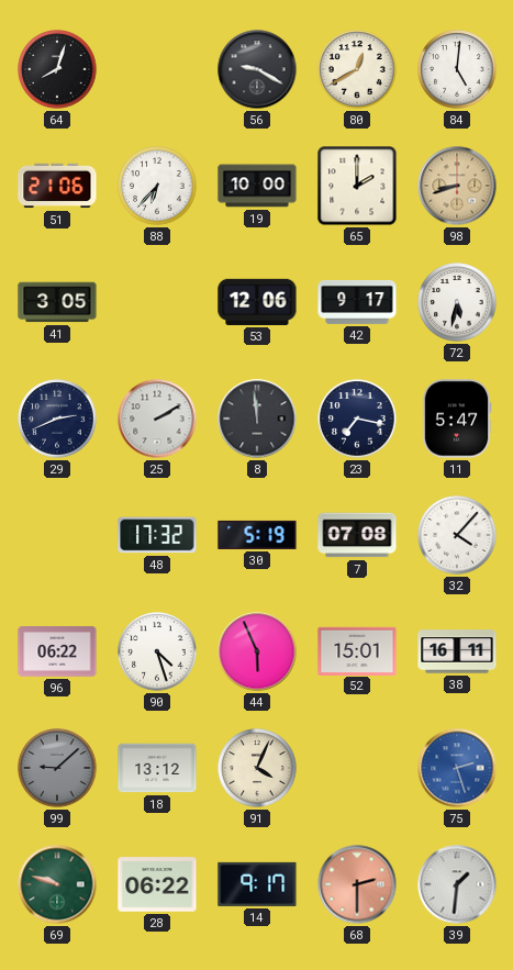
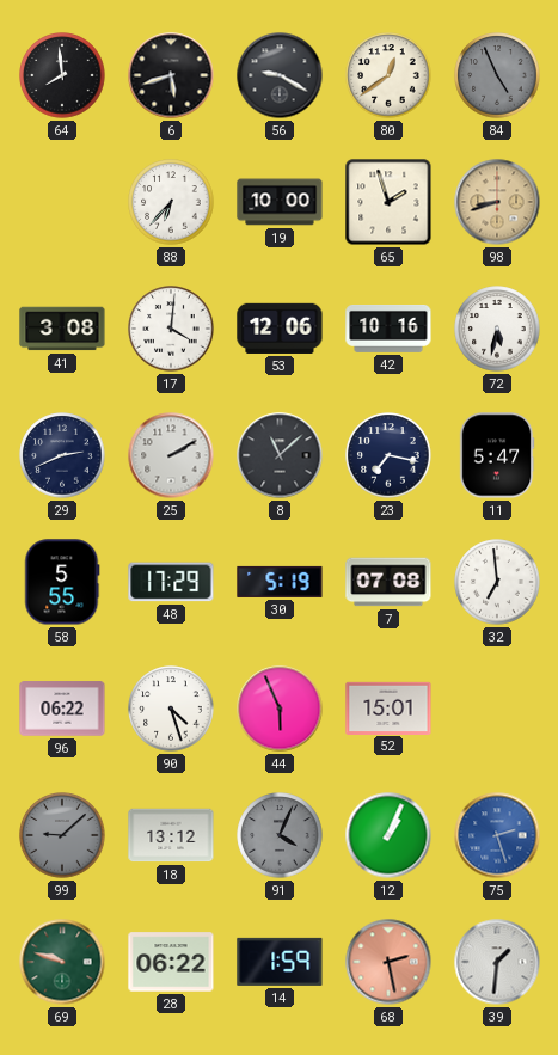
64: 8:03 -> 7:59
6: none -> 5:42
80: 12:40 -> 12:39
84: 5:01 -> 4:56
84 dial: white -> grey
51: 21:06 -> none
65: 2:00 -> 1:57
41: 3:05 -> 3:08
17: none -> 4:01
42: 9:17 -> 10:16
8: 11:59 -> 11:08
58: none -> 5:55
48: 17:32 -> 17:29
32: 4:07 -> 6:59
38: 16:11 -> none
91 dial: cream -> grey
12: none -> 1:04
14: 9:17 -> 1:59
68: 2:30 -> 2:28
